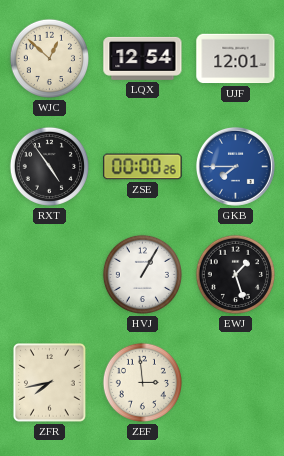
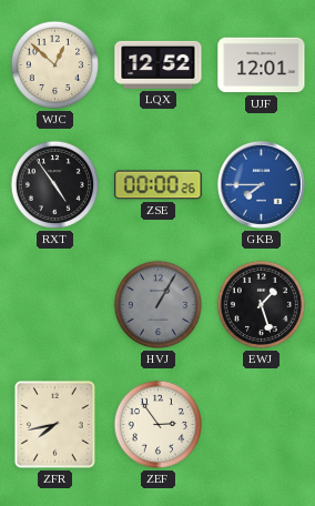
LQX: 12:54 -> 12:52
HVJ dial: white -> grey
ZEF: 2:59 -> 2:54
